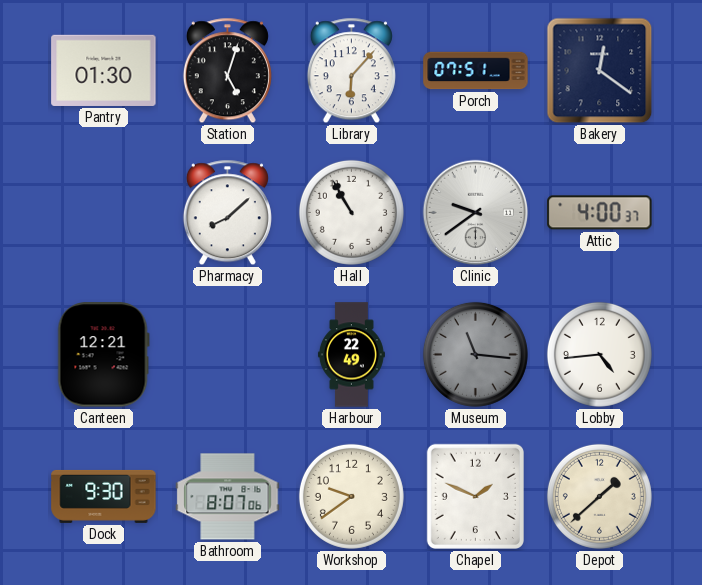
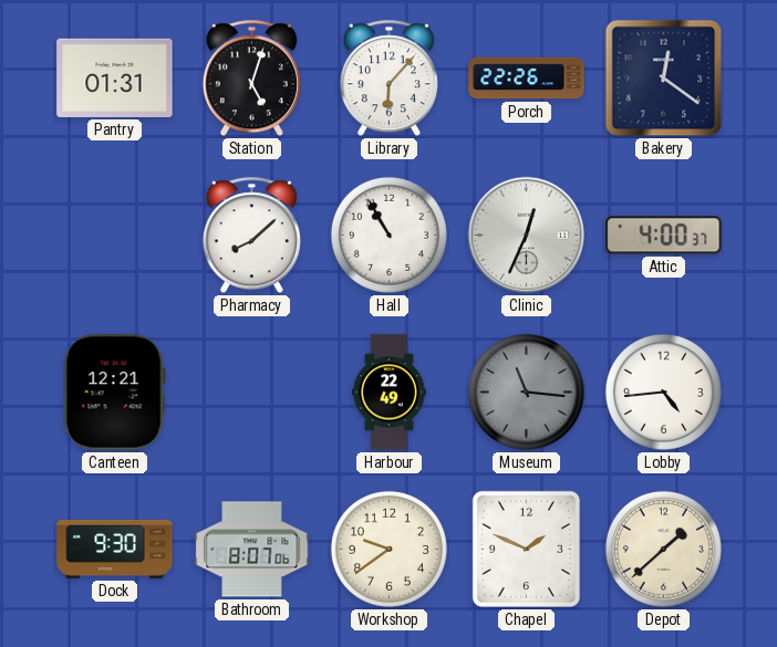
Pantry: 01:30 -> 01:31
Porch: 07:51 -> 22:26
Clinic: 9:39 -> 12:34
